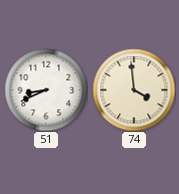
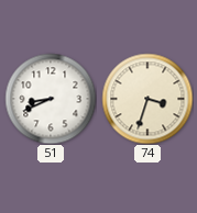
74: 3:59 -> 3:33
